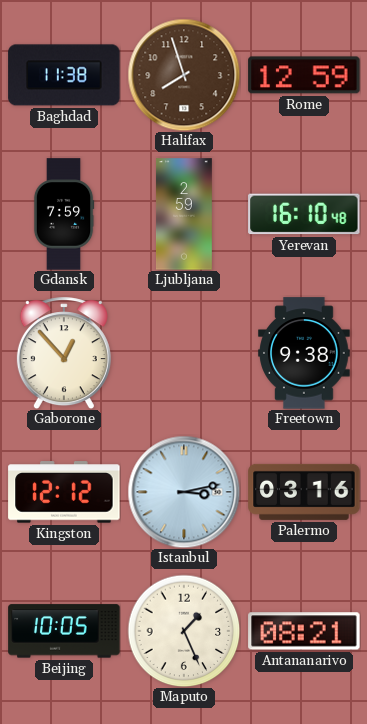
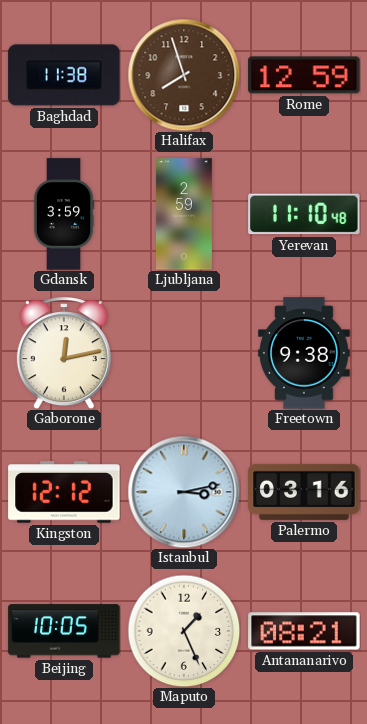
Gdansk: 7:59 -> 3:59
Yerevan: 16:10 -> 11:10
Gaborone: 12:53 -> 12:13
